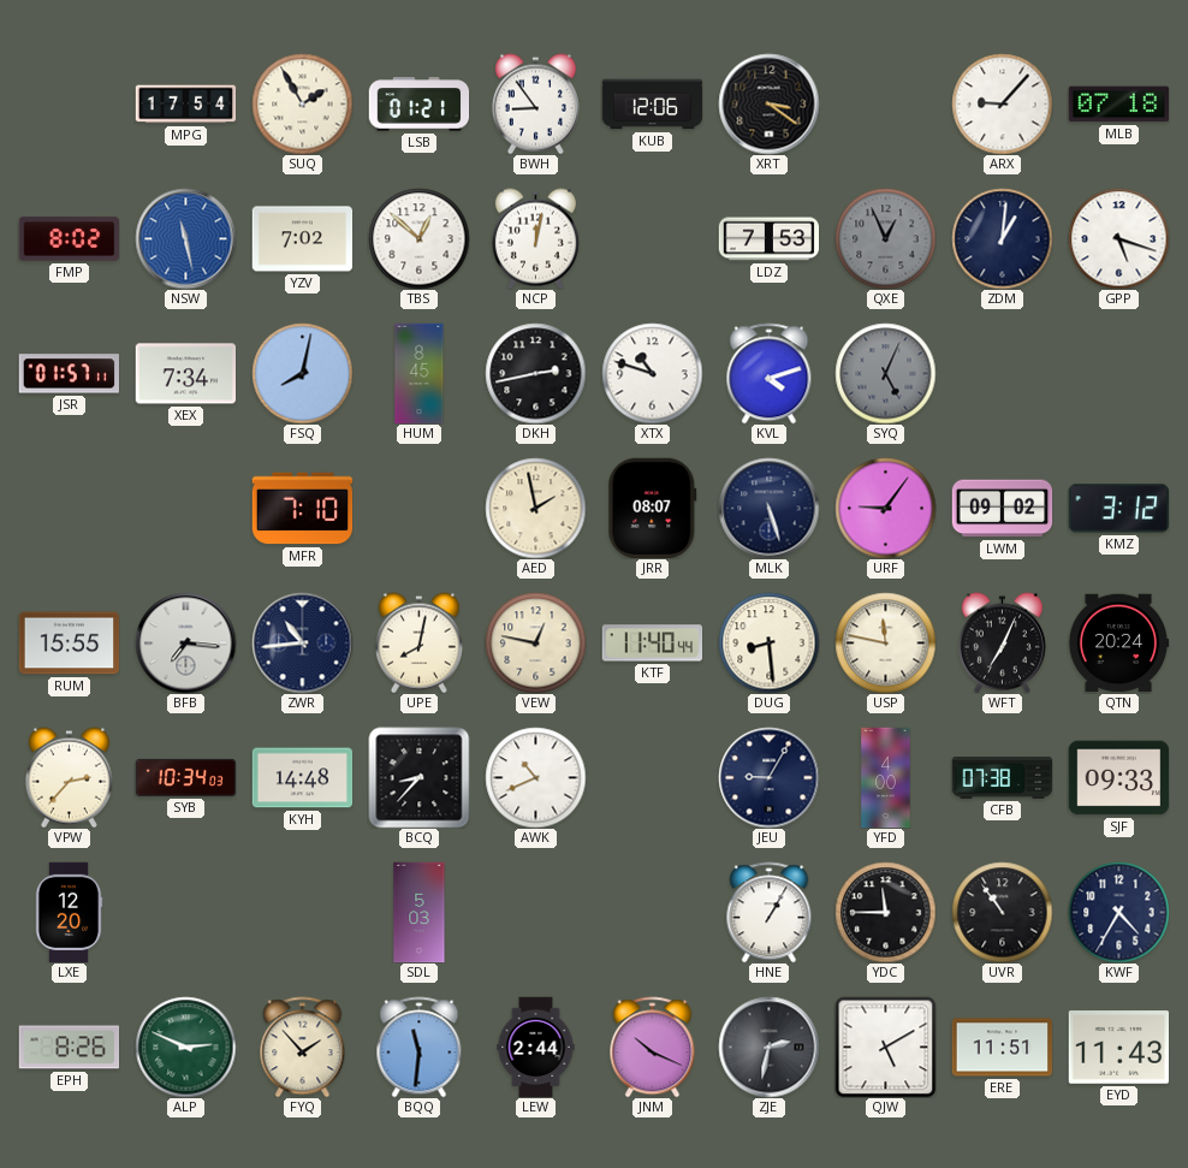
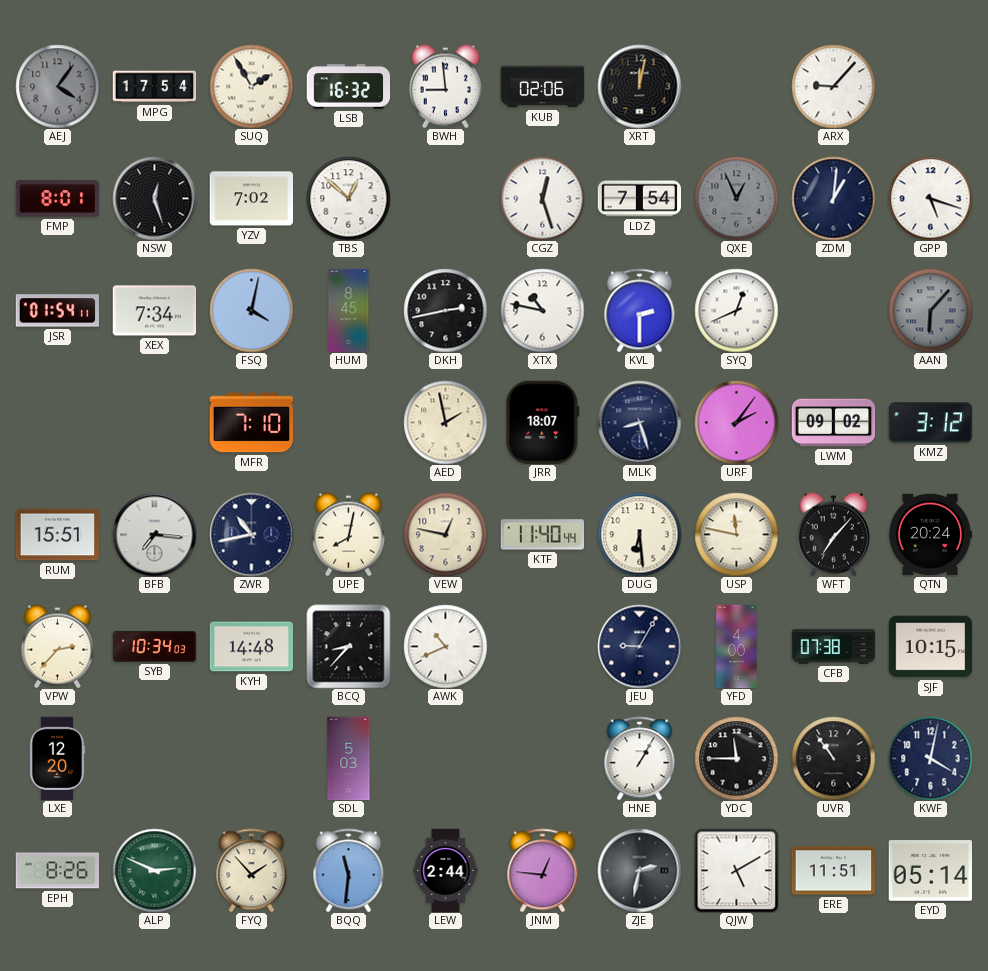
AEJ: none -> 4:06
LSB: 01:21 -> 16:32
BWH: 8:54 -> 8:59
KUB: 12:06 -> 02:06
XRT: 3:21 -> 12:02
MLB: 07:18 -> none
FMP: 8:02 -> 8:01
NSW: 11:28 -> 12:27
NSW dial: blue -> black
NCP: 12:02 -> none
CGZ: none -> 12:27
LDZ: 7:53 -> 7:54
JSR: 01:57 -> 01:54
FSQ: 8:02 -> 4:02
XTX: 10:48 -> 10:47
KVL: 4:12 -> 2:30
SYQ: 5:04 -> 12:41
SYQ dial: grey -> white
AAN: none -> 6:07
JRR: 08:07 -> 18:07
MLK: 5:27 -> 8:27
URF: 9:06 -> 2:06
RUM: 15:55 -> 15:51
ZWR: 10:44 -> 10:43
DUG: 8:29 -> 6:29
WFT: 7:04 -> 7:07
SJF: 09:33 -> 10:15
KWF: 4:35 -> 4:02
JNM: 10:19 -> 12:46
EYD: 11:43 -> 05:14
